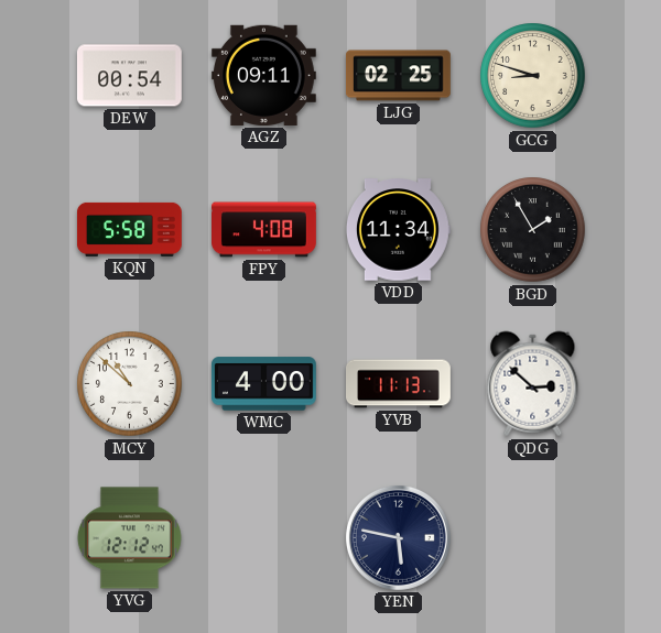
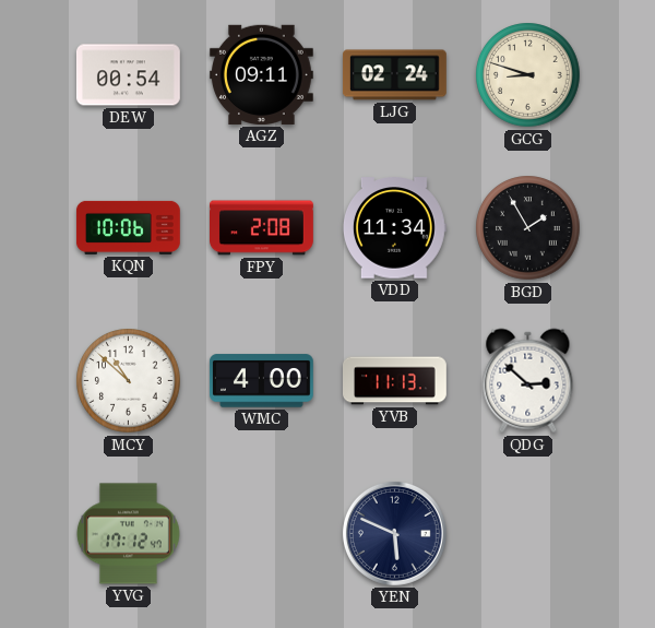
LJG: 02:25 -> 02:24
KQN: 5:58 -> 10:06
FPY: 4:08 -> 2:08
YVG: 12:12 -> 17:12
YEN: 5:47 -> 5:49
